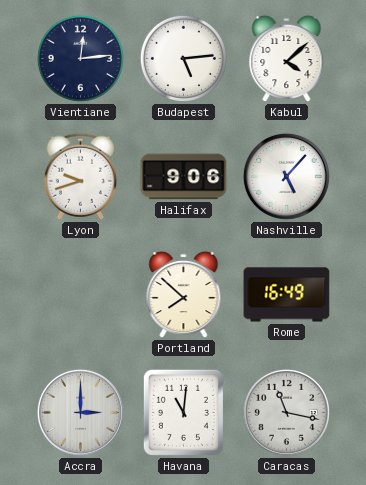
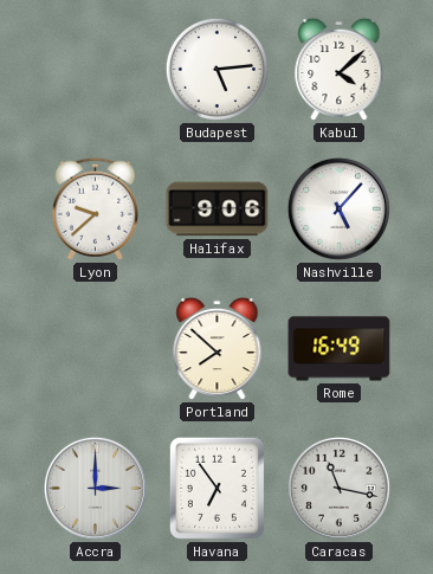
Vientiane: 12:14 -> none
Lyon: 9:42 -> 9:38
Havana: 11:01 -> 6:54
